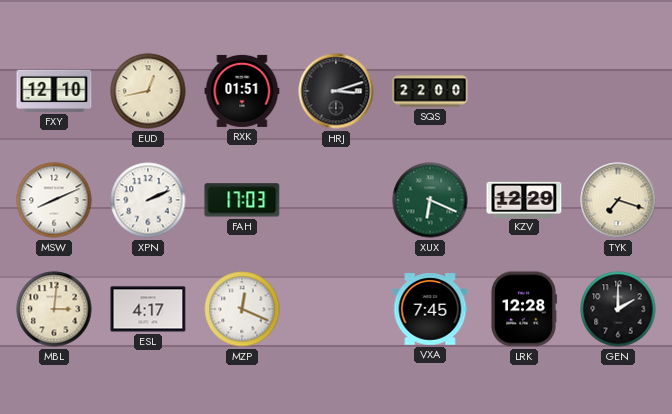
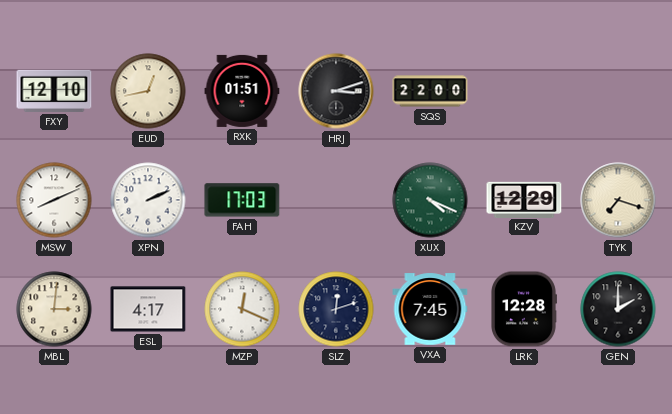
XUX: 6:19 -> 4:19
SLZ: none -> 12:12
